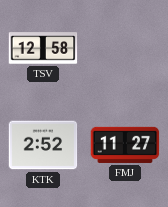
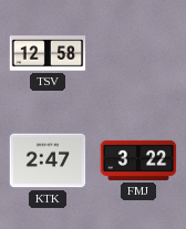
KTK: 2:52 -> 2:47
FMJ: 11:27 -> 3:22
